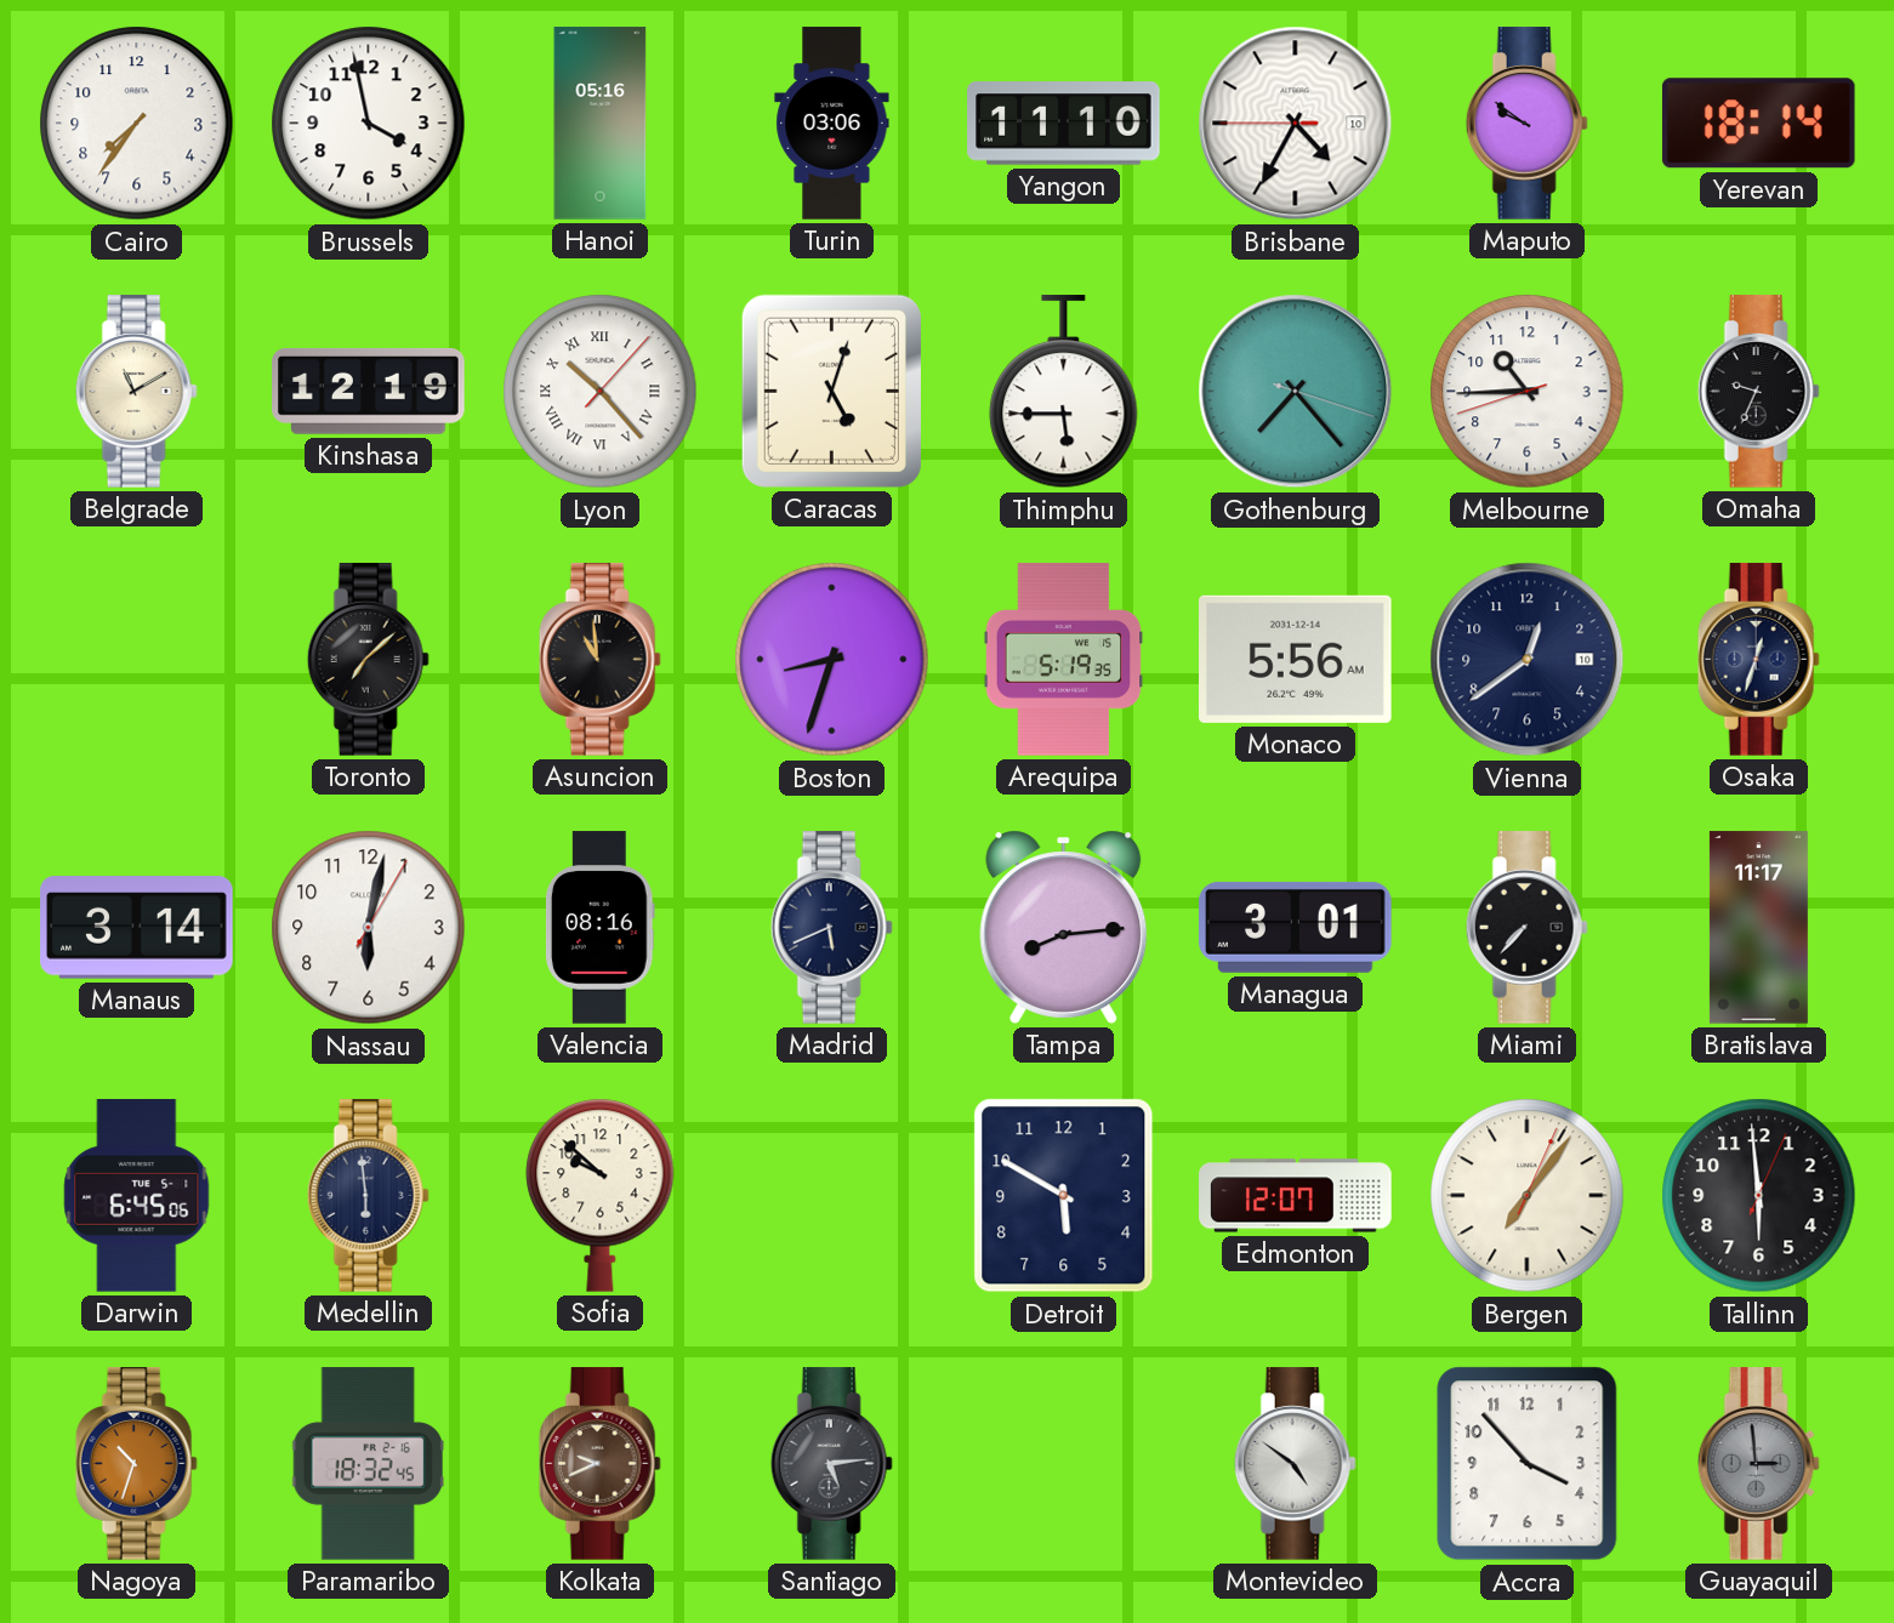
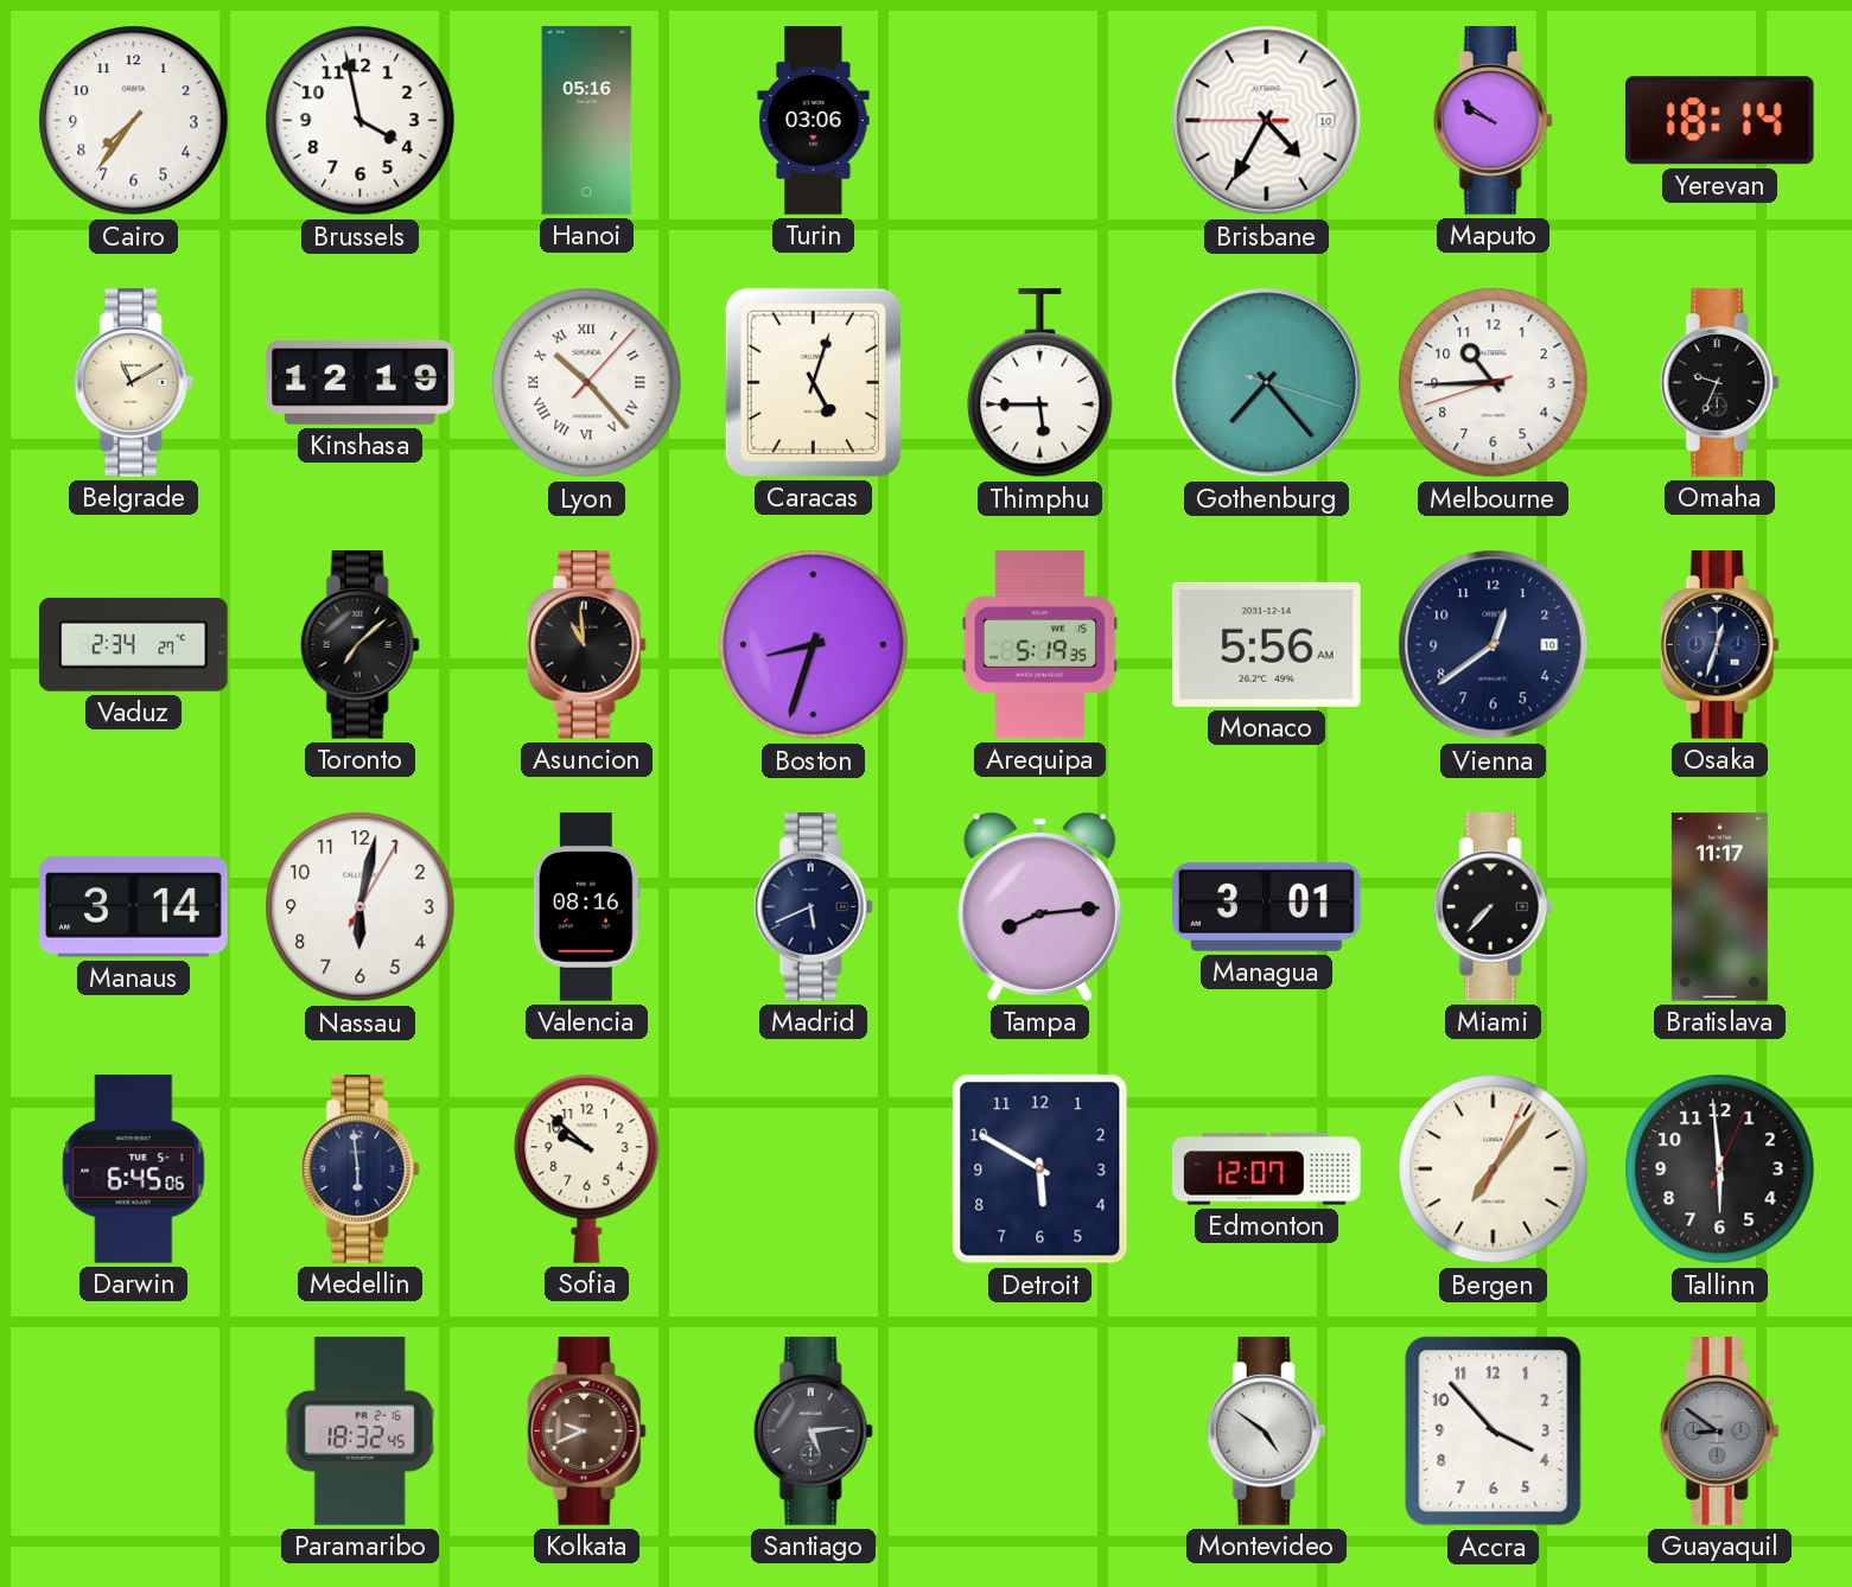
Yangon: 11:10 -> none
Vaduz: none -> 2:34
Nagoya: 10:33 -> none
Guayaquil: 2:59 -> 8:51
